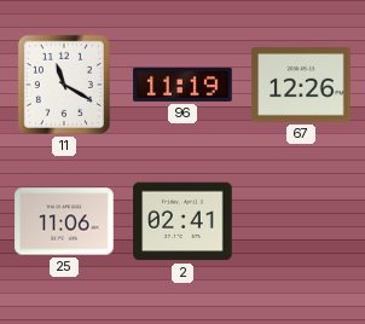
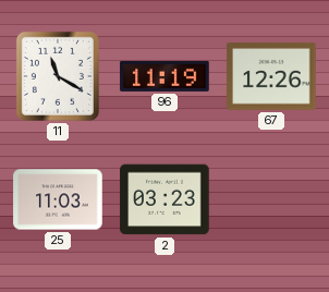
25: 11:06 -> 11:03
2: 02:41 -> 03:23
